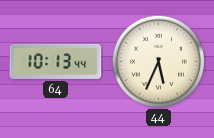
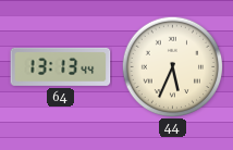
64: 10:13 -> 13:13
